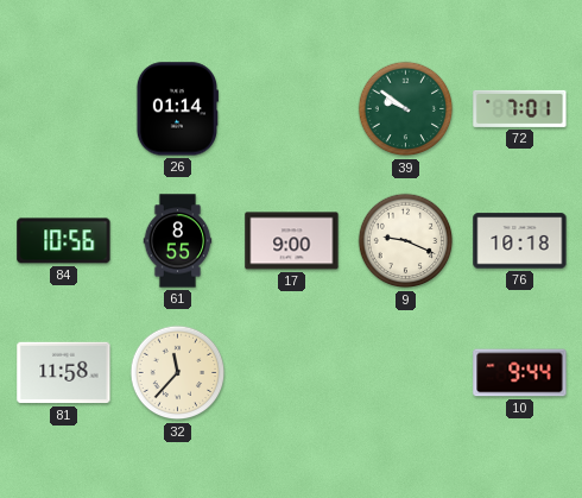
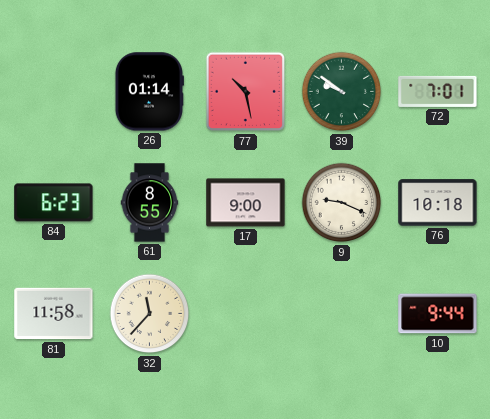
77: none -> 10:28
84: 10:56 -> 6:23
